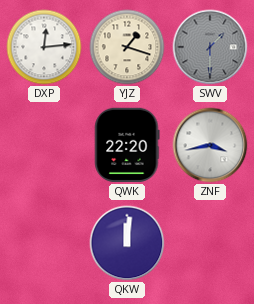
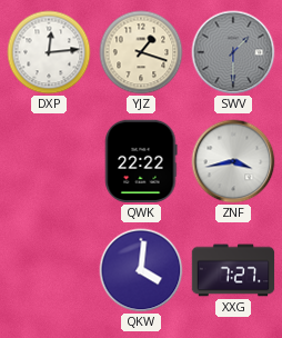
QWK: 22:20 -> 22:22
QKW: 12:01 -> 4:01
XXG: none -> 7:27
